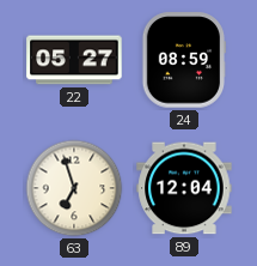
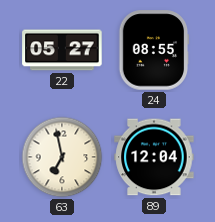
24: 08:59 -> 08:55
63: 6:57 -> 6:58
